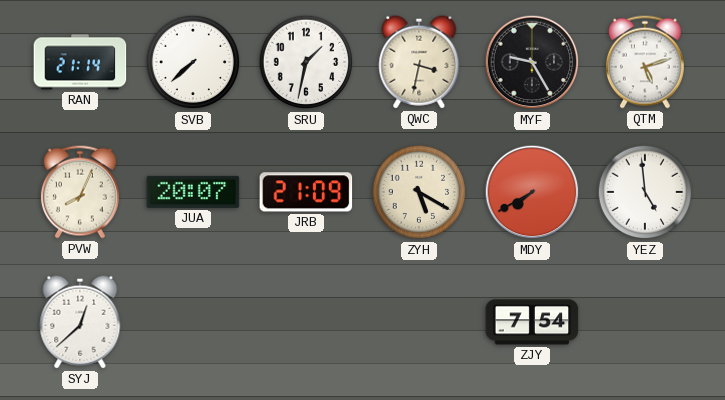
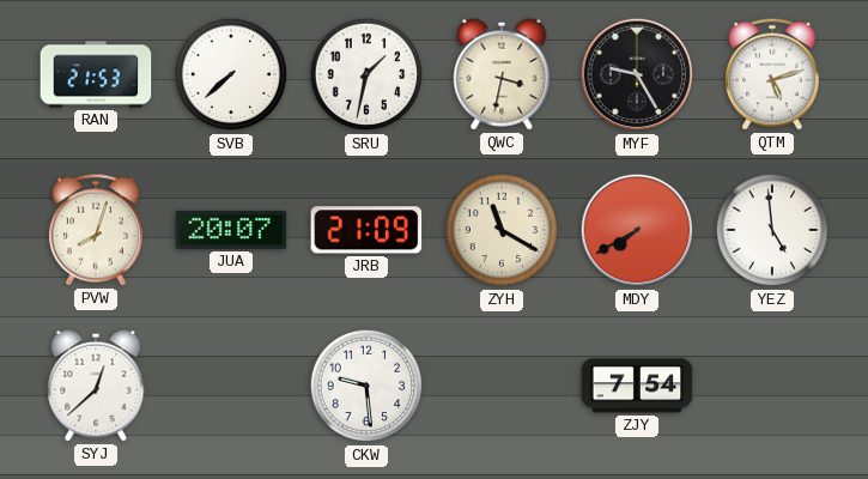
RAN: 21:14 -> 21:53
PVW: 8:04 -> 8:03
ZYH: 5:20 -> 11:20
CKW: none -> 9:29
